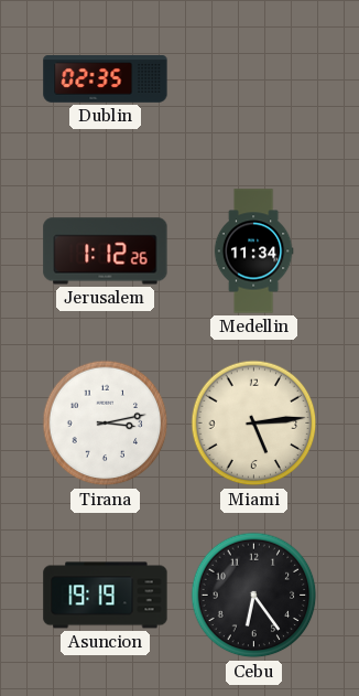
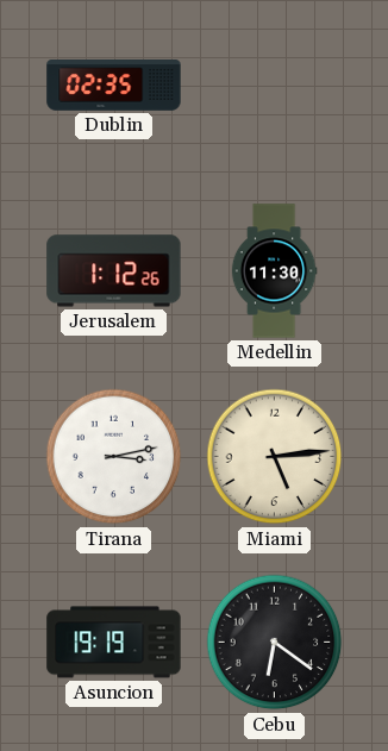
Medellin: 11:34 -> 11:30
Cebu: 6:24 -> 6:21
